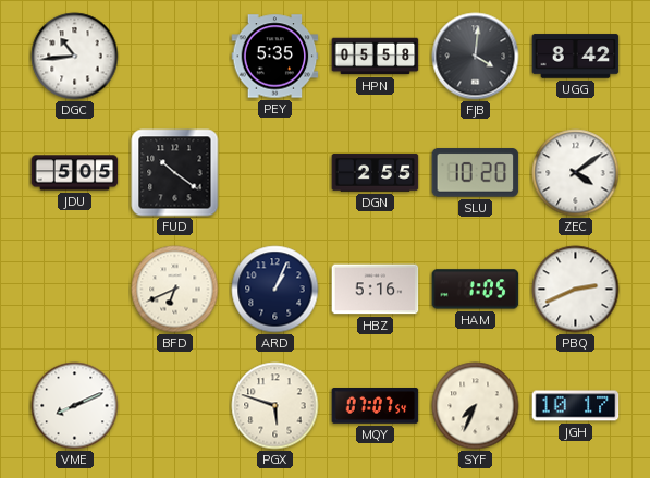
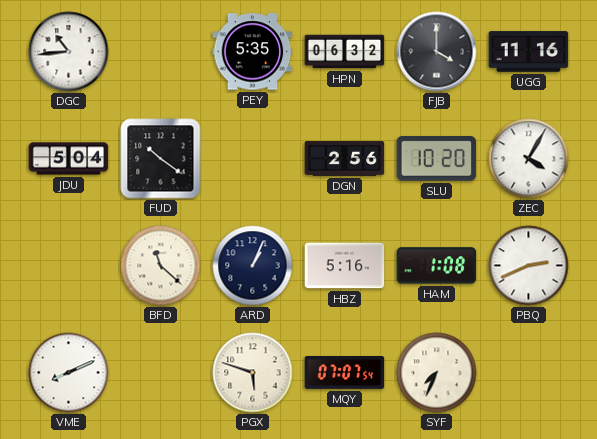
HPN: 05:58 -> 06:32
FJB: 4:01 -> 4:00
UGG: 8:42 -> 11:16
JDU: 5:05 -> 5:04
DGN: 2:55 -> 2:56
ZEC: 4:09 -> 4:05
BFD: 6:41 -> 11:22
HAM: 1:05 -> 1:08
JGH: 10:17 -> none
